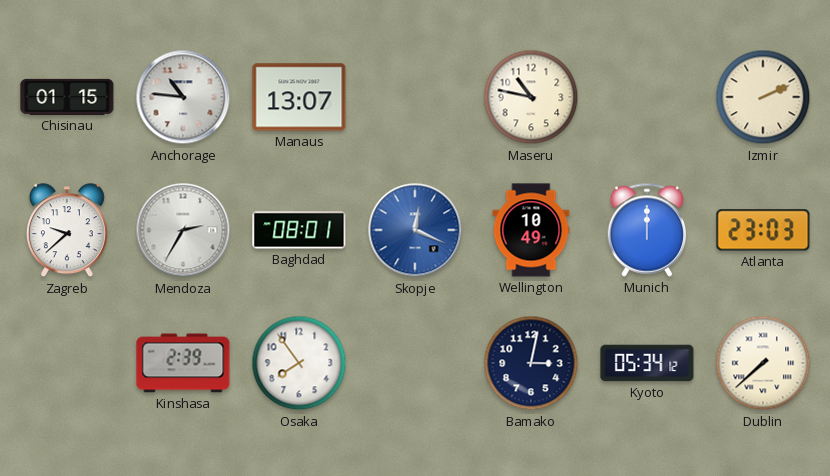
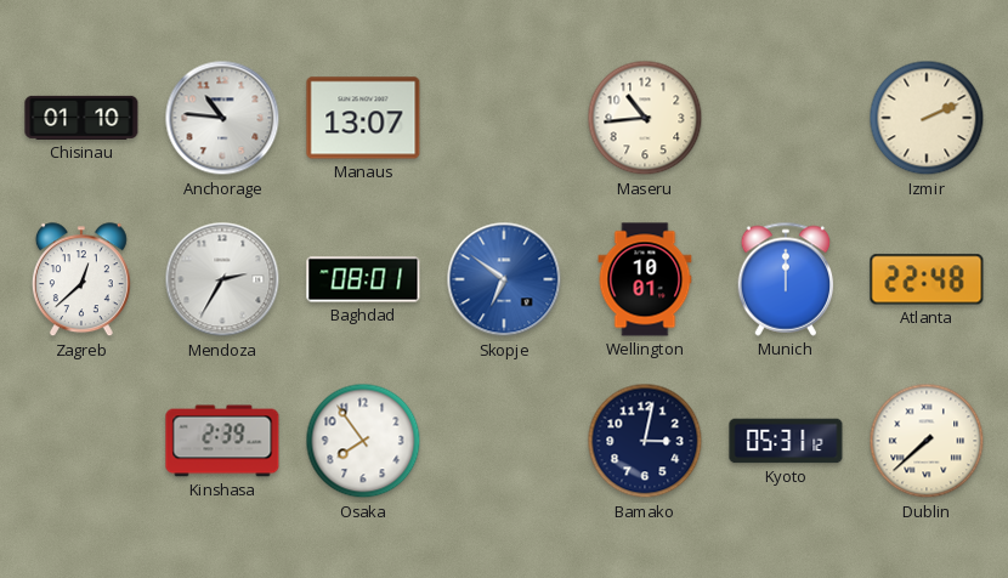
Chisinau: 01:15 -> 01:10
Maseru: 10:47 -> 10:44
Zagreb: 9:38 -> 12:38
Skopje: 12:19 -> 6:51
Wellington: 10:49 -> 10:01
Atlanta: 23:03 -> 22:48
Kyoto: 05:34 -> 05:31
